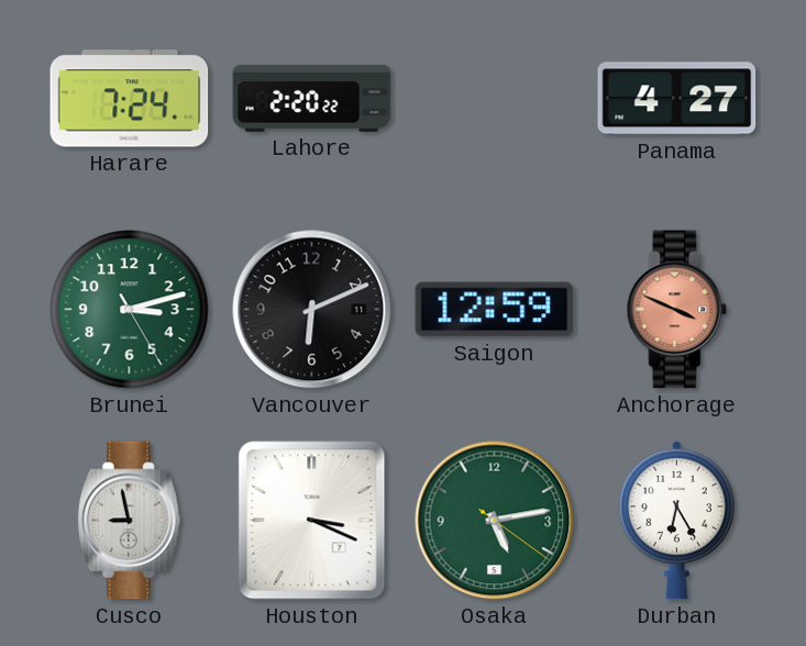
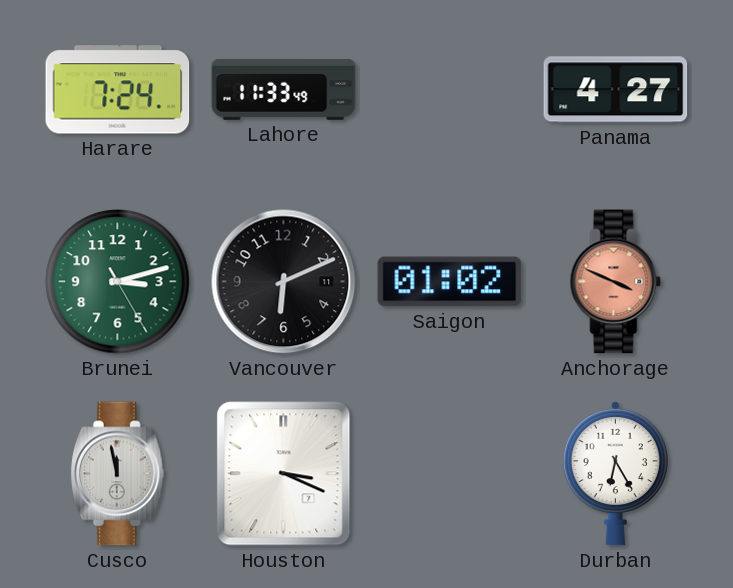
Lahore: 2:20 -> 11:33
Saigon: 12:59 -> 01:02
Cusco: 8:58 -> 11:58
Osaka: 5:13 -> none
